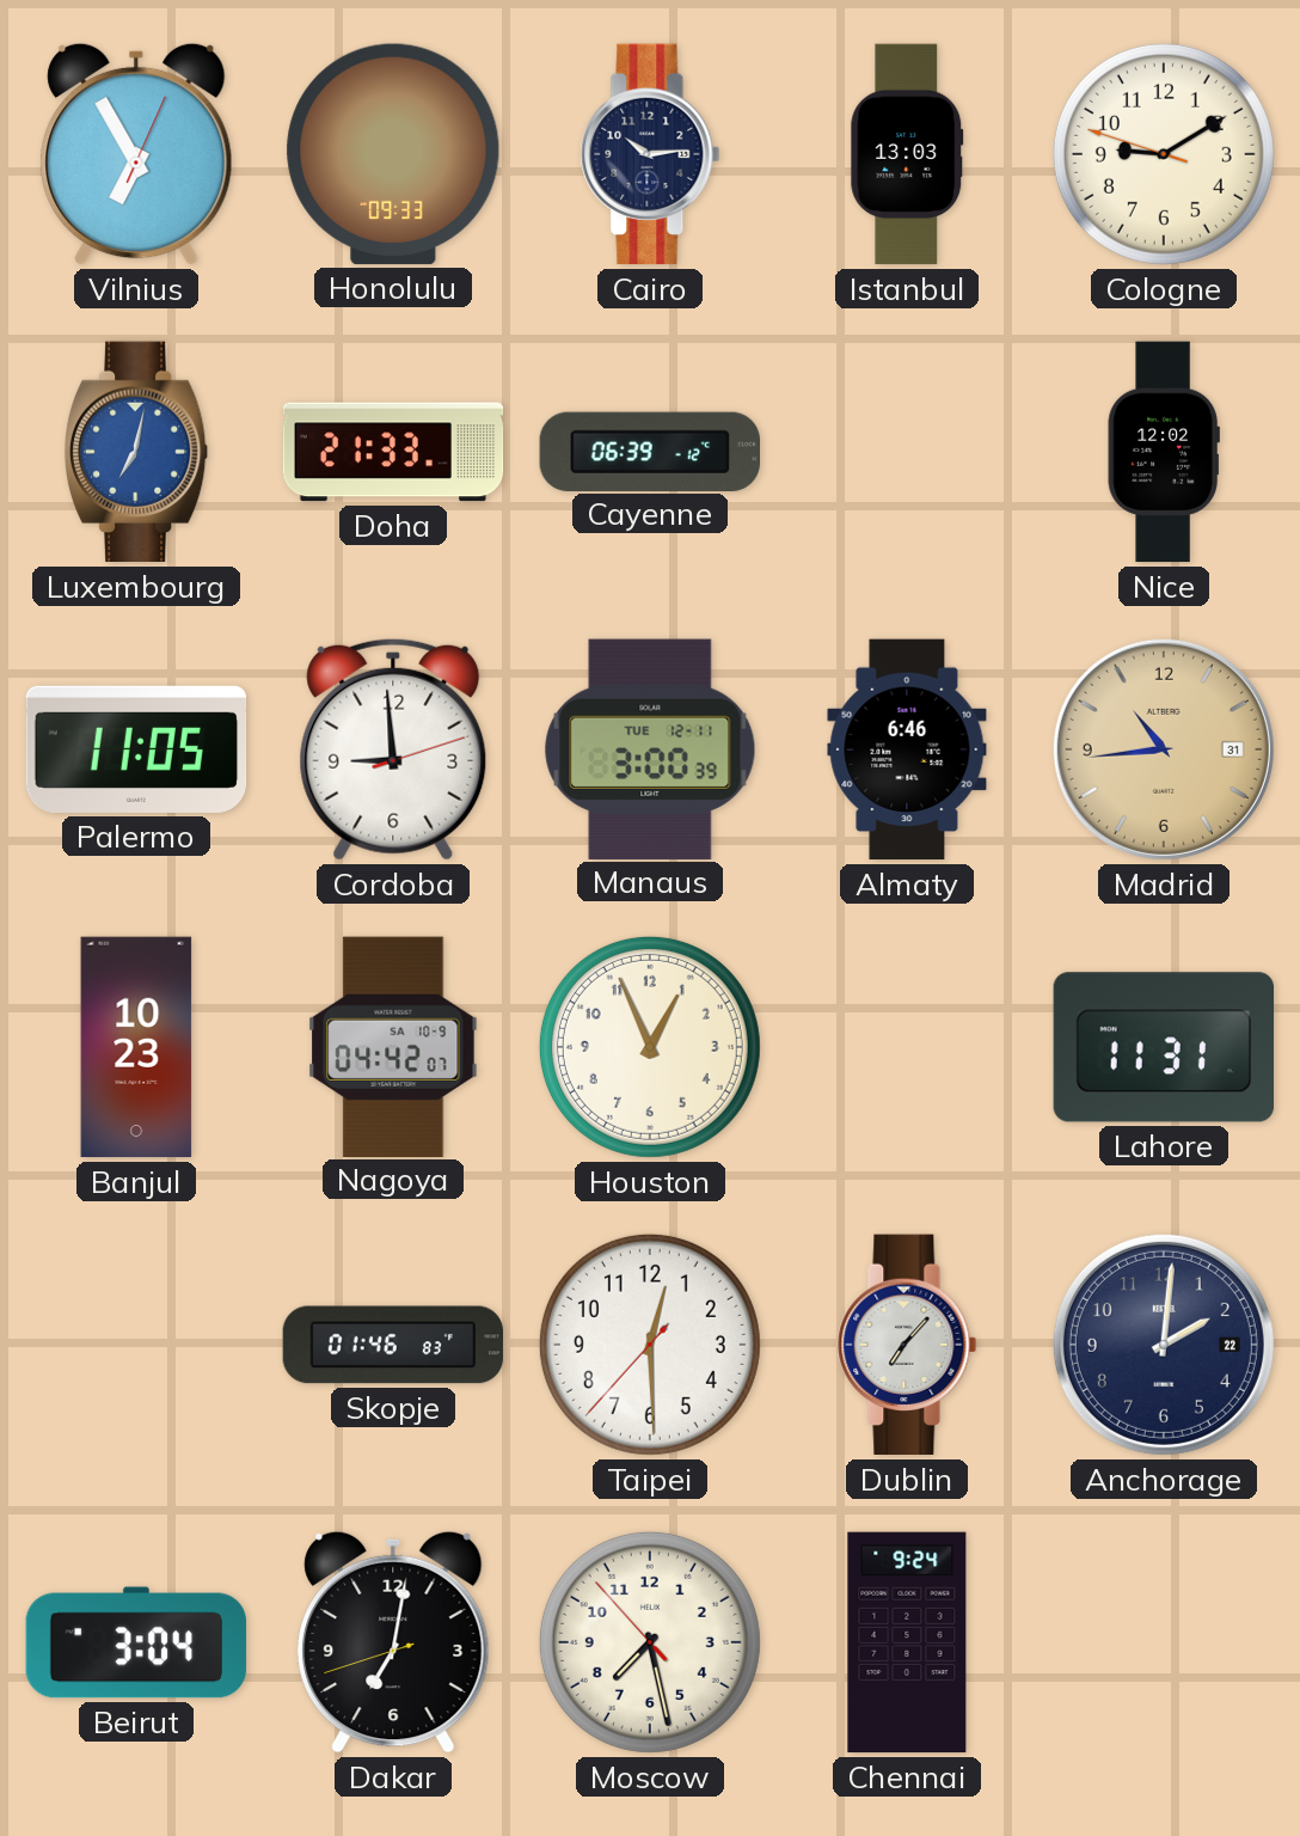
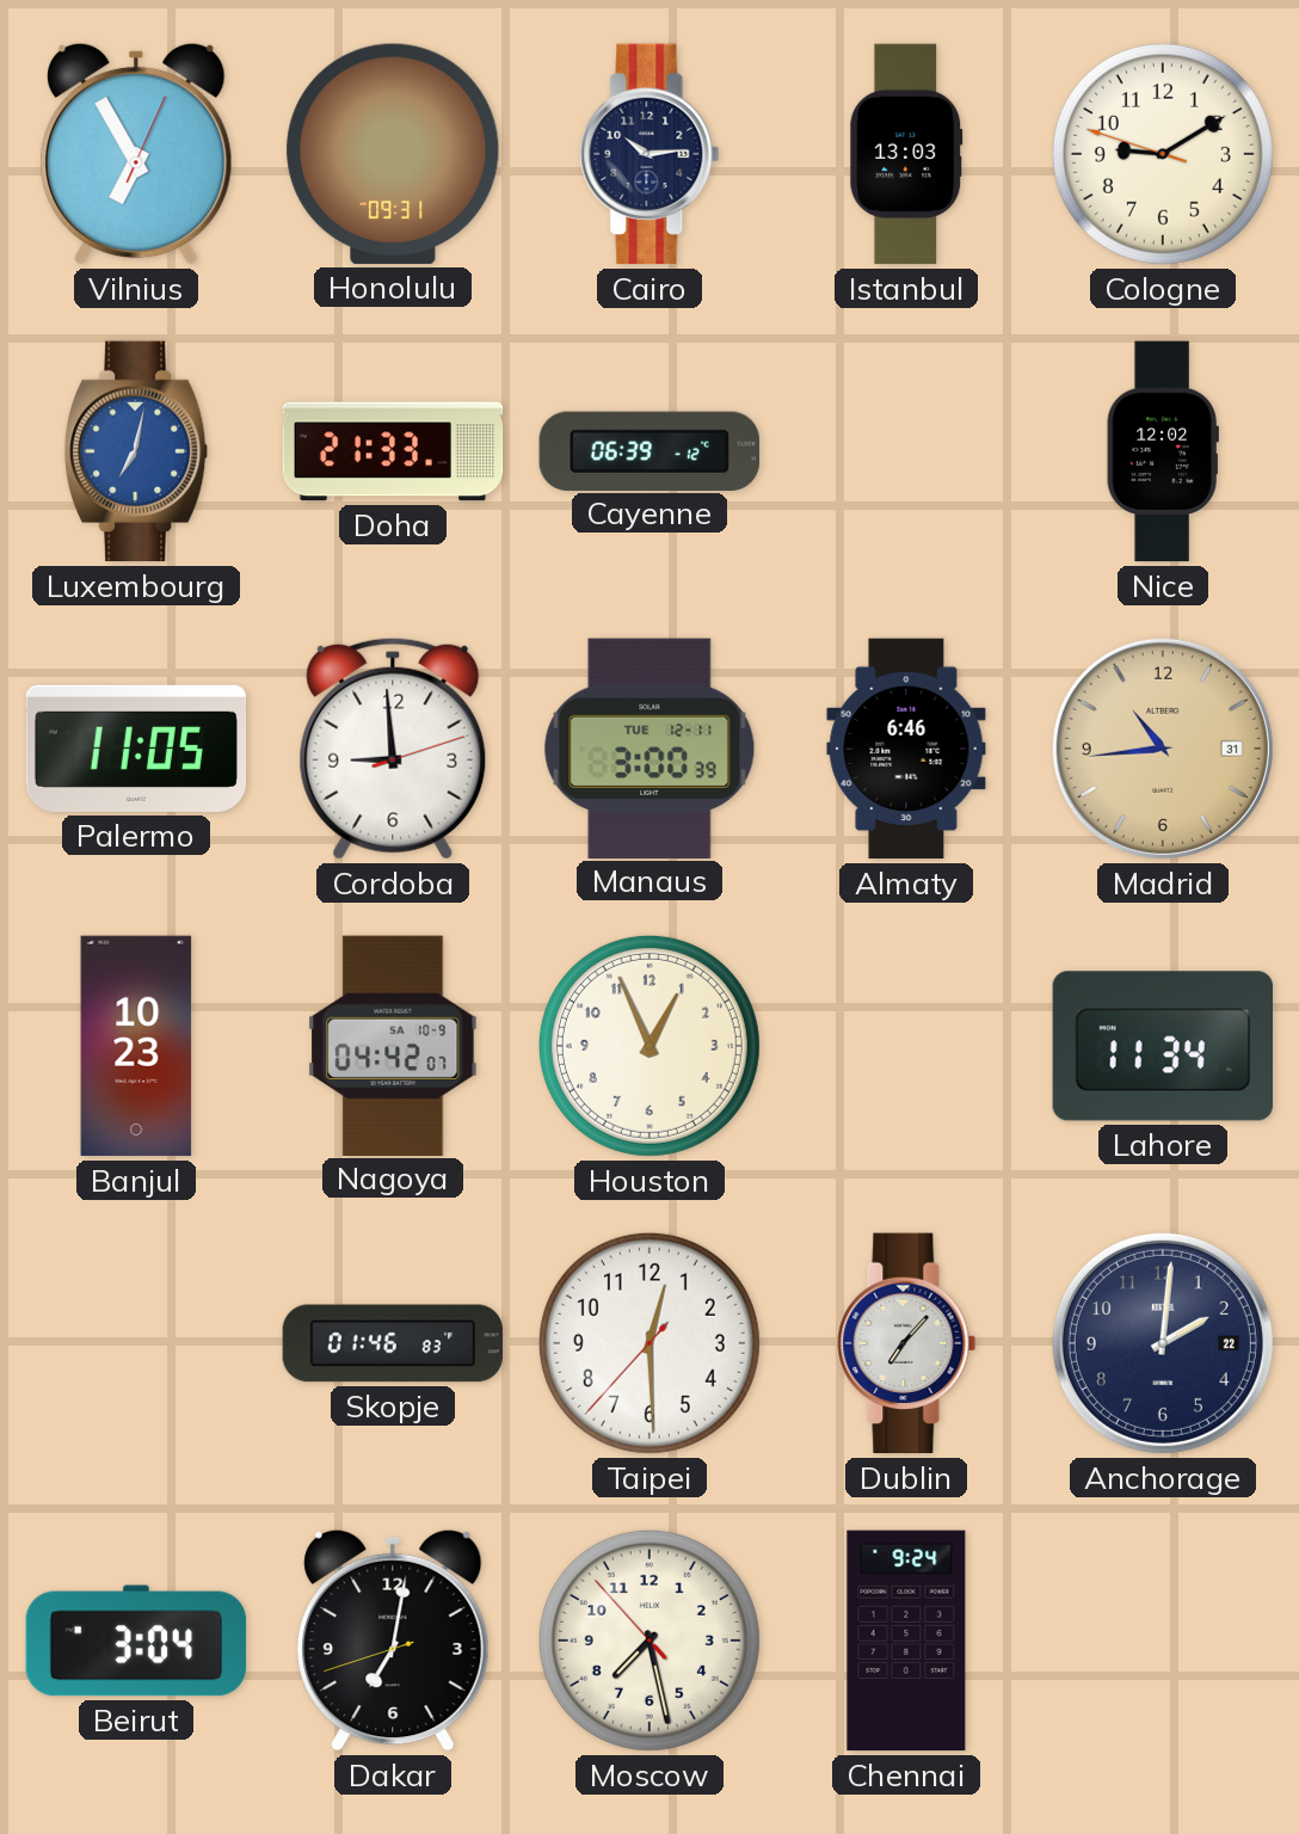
Honolulu: 09:33 -> 09:31
Lahore: 11:31 -> 11:34
